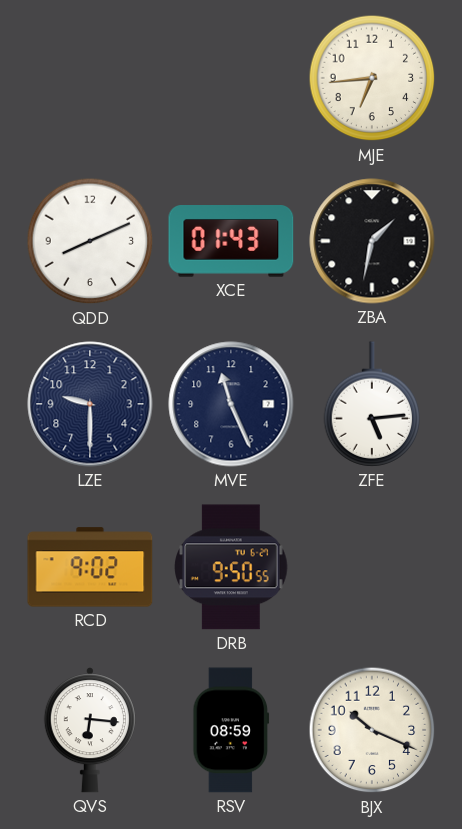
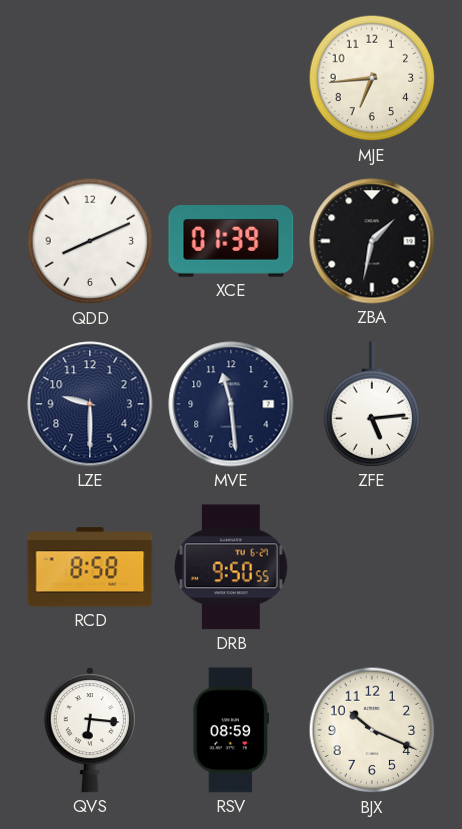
XCE: 01:43 -> 01:39
MVE: 11:26 -> 11:29
RCD: 9:02 -> 8:58
